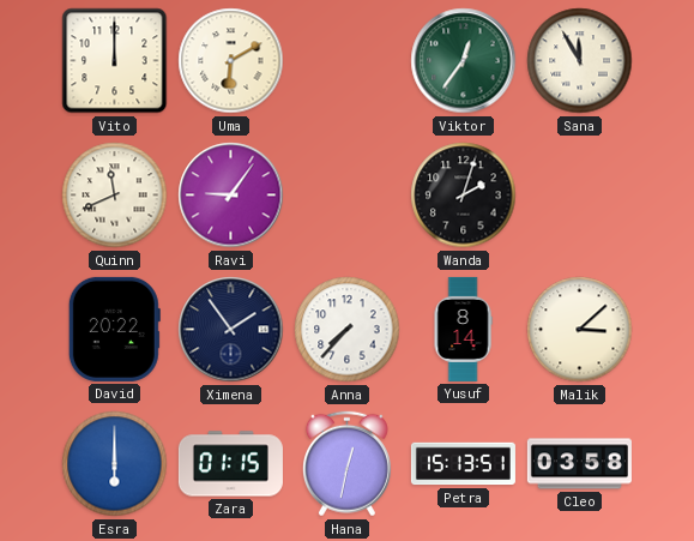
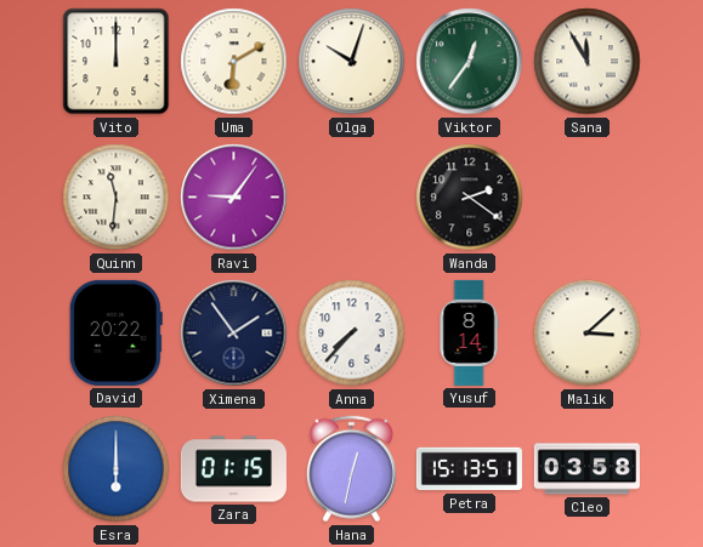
Olga: none -> 10:03
Quinn: 11:41 -> 11:31
Wanda: 2:03 -> 2:21
